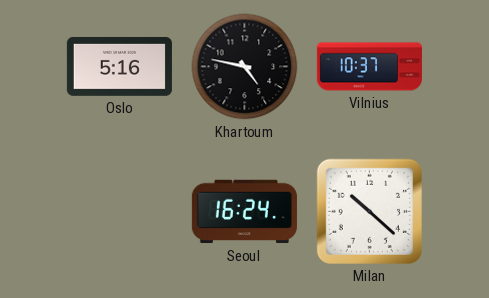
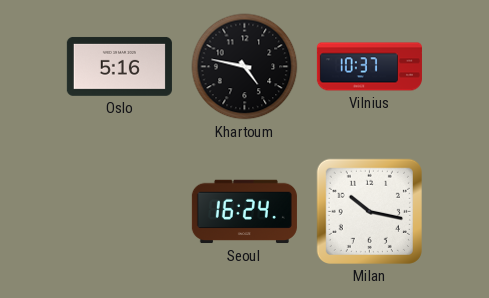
Milan: 10:22 -> 10:17
